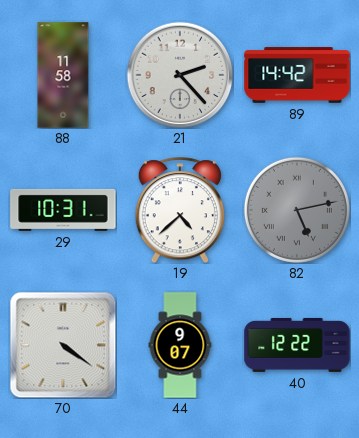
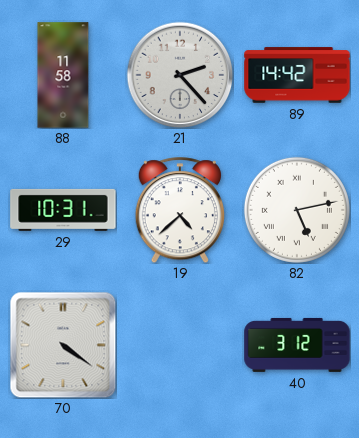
82 dial: grey -> white
44: 9:07 -> none
40: 12:22 -> 3:12
